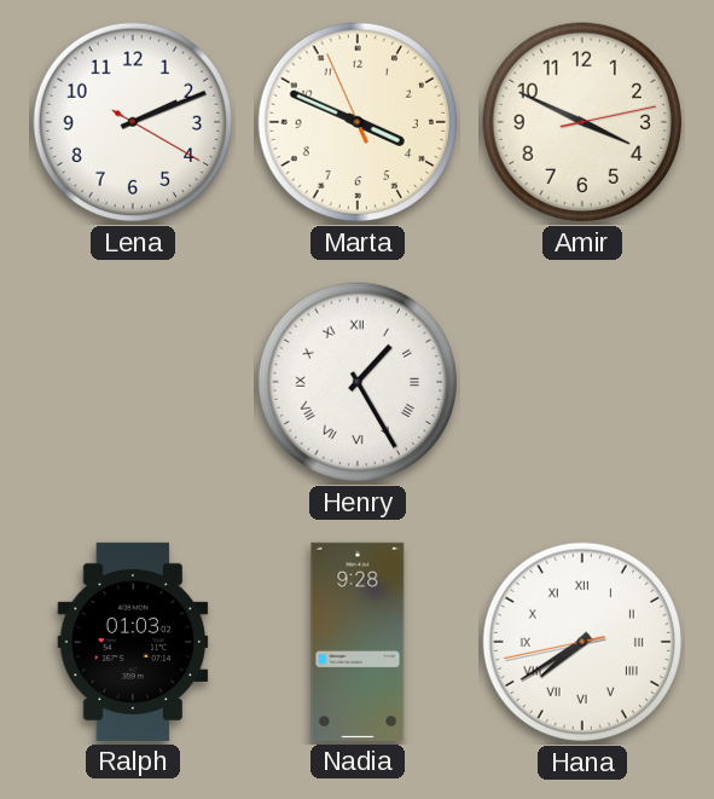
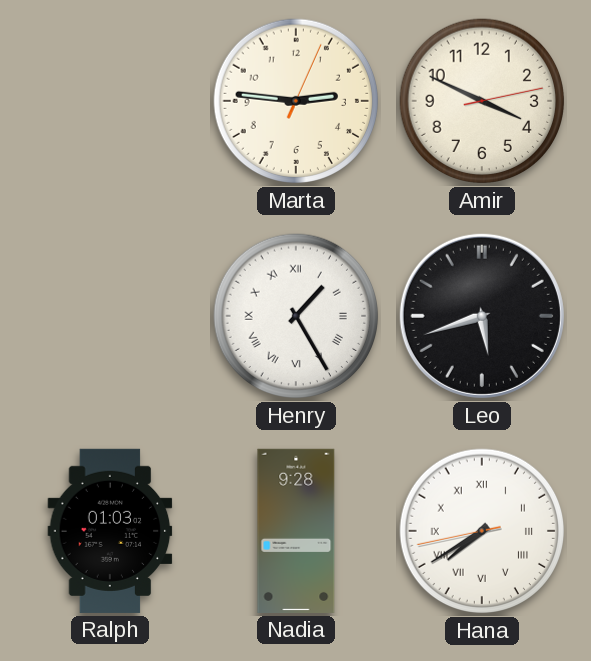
Lena: 2:11 -> none
Marta: 3:48 -> 2:46
Leo: none -> 5:42
